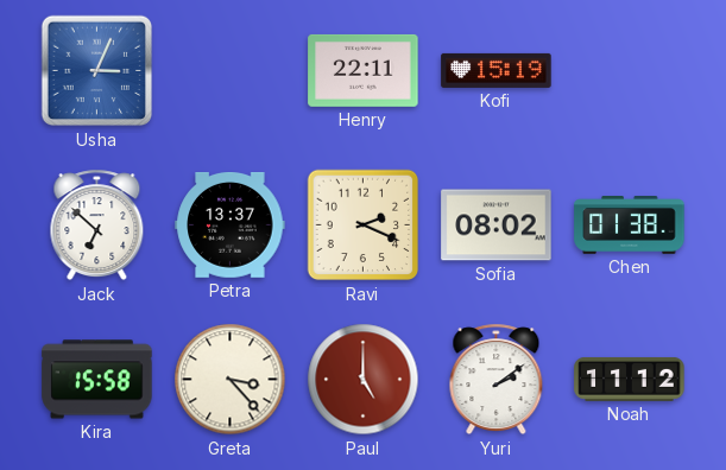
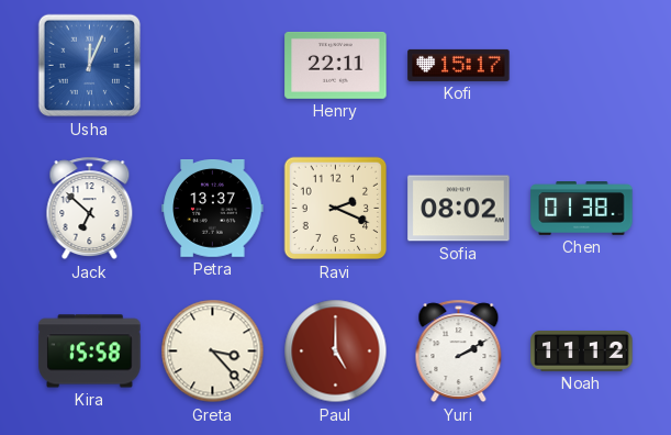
Usha: 3:04 -> 12:04
Kofi: 15:19 -> 15:17
Yuri: 2:09 -> 2:10
